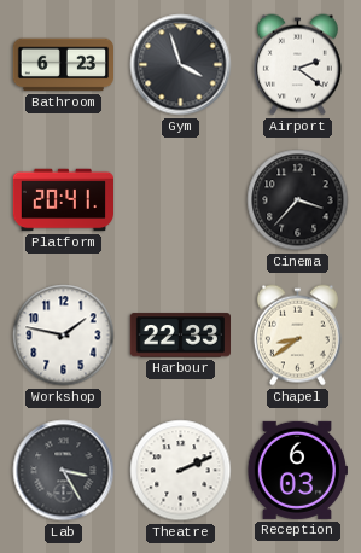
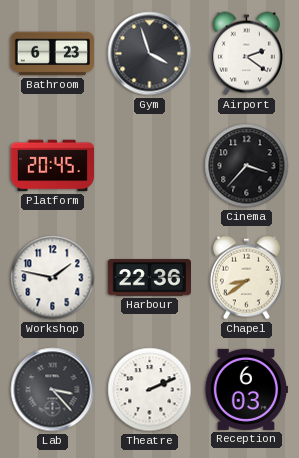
Platform: 20:41 -> 20:45
Harbour: 22:33 -> 22:36
Lab: 3:25 -> 3:23
